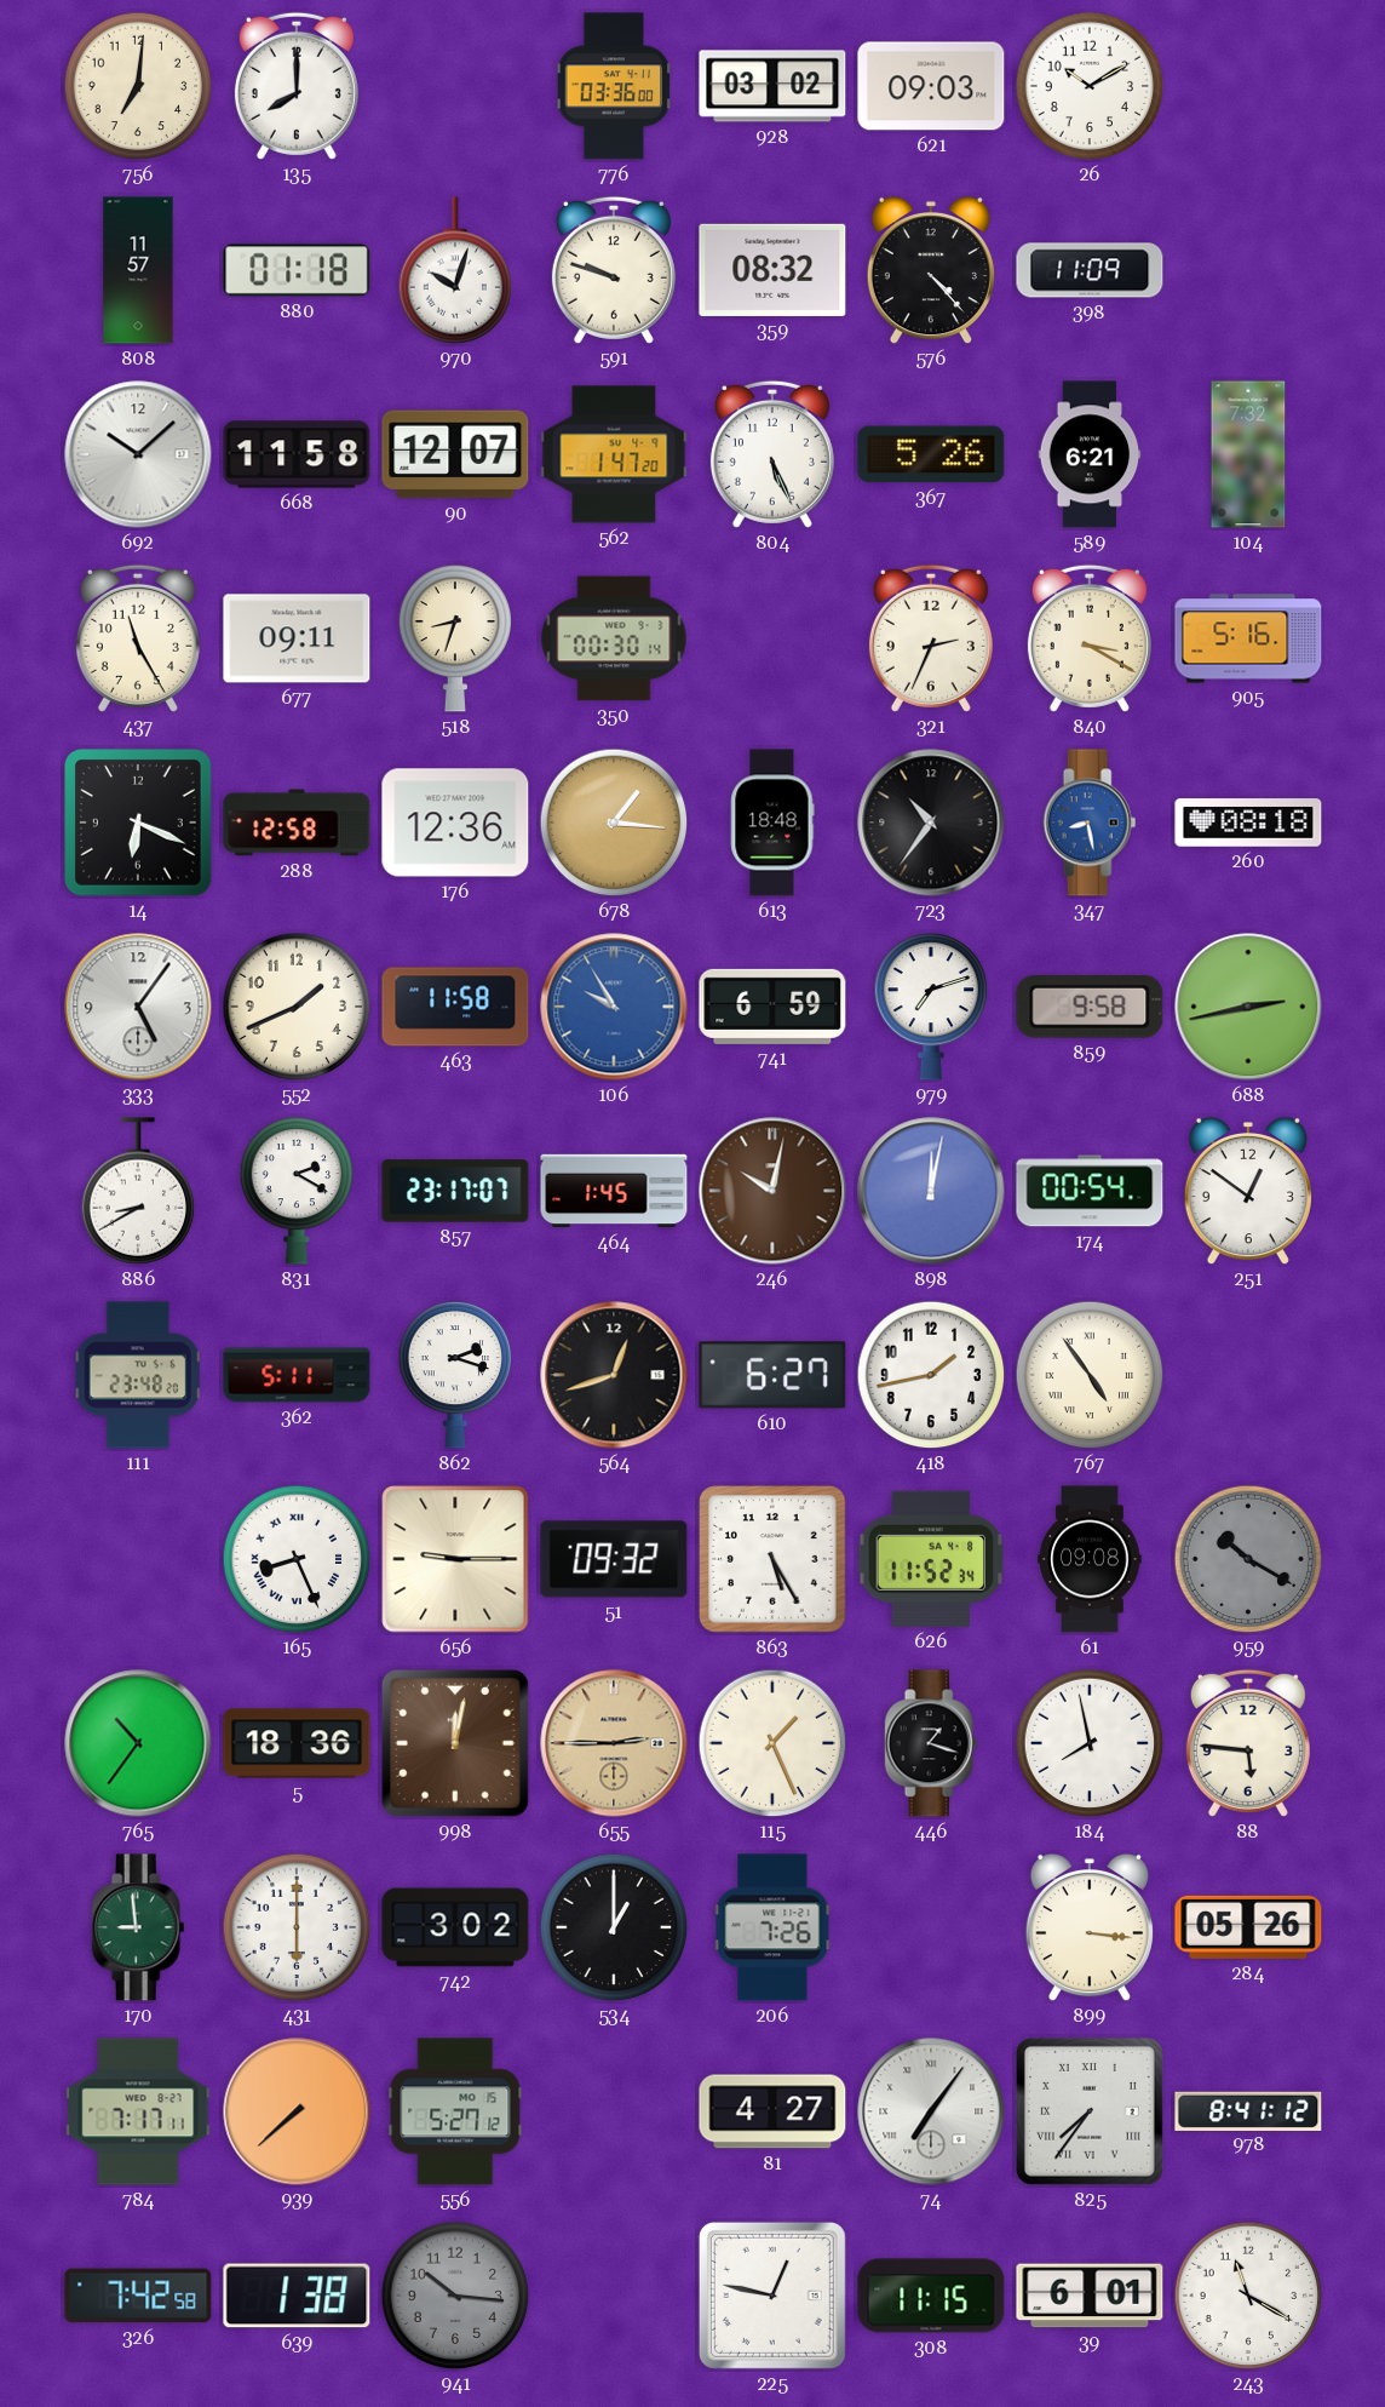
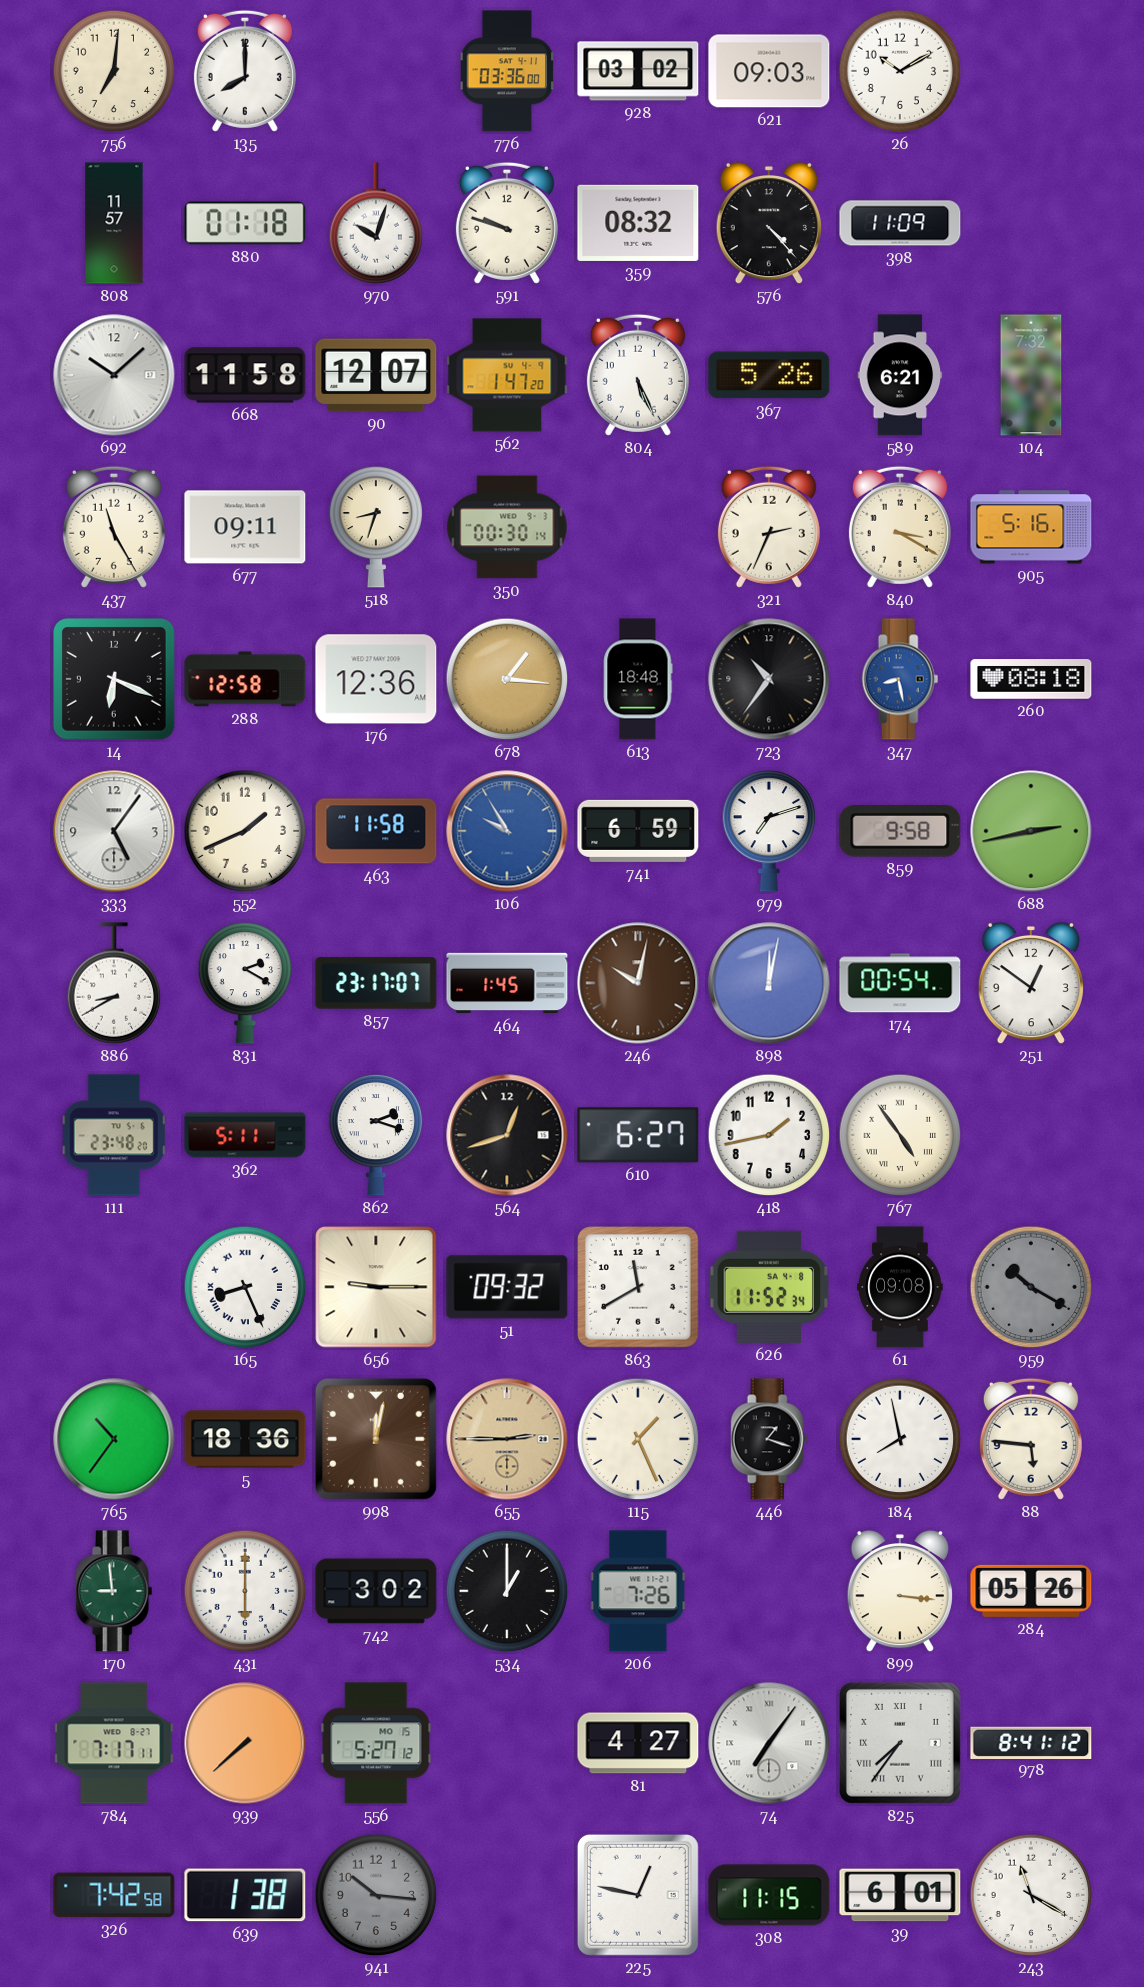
863: 5:25 -> 11:40
